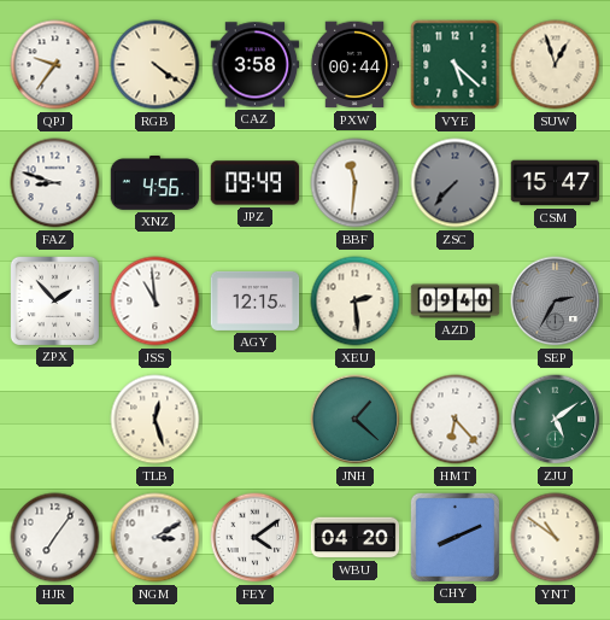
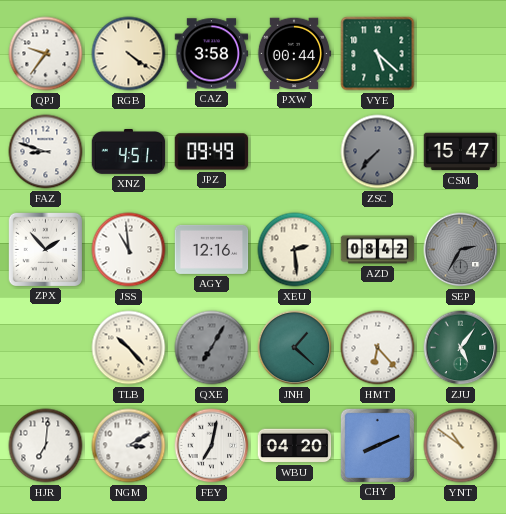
SUW: 12:57 -> none
XNZ: 4:56 -> 4:51
BBF: 11:31 -> none
AGY: 12:15 -> 12:16
AZD: 09:40 -> 08:42
TLB: 12:27 -> 10:23
QXE: none -> 7:05
ZJU: 5:09 -> 5:06
HJR: 7:06 -> 7:01
FEY: 4:09 -> 7:02
